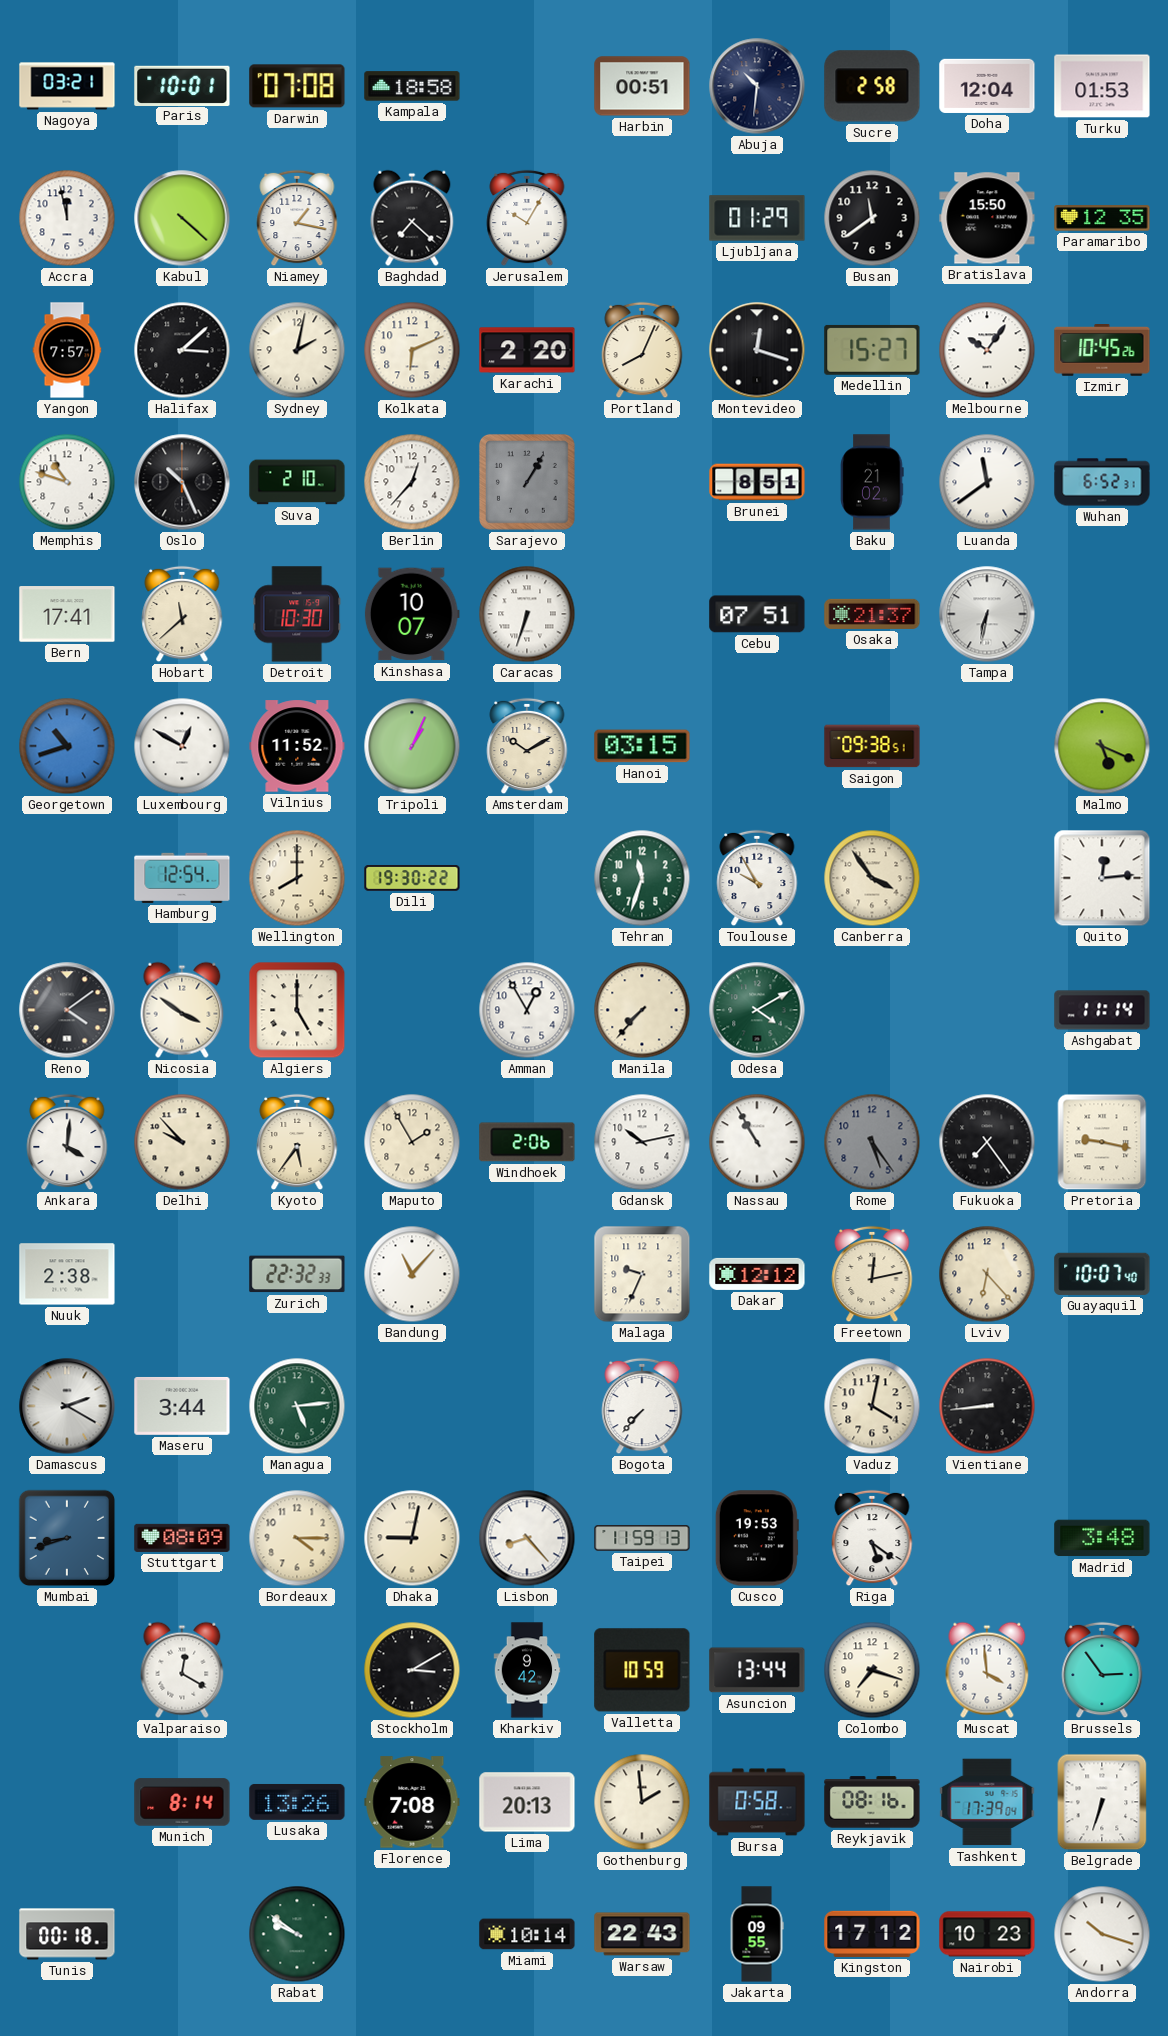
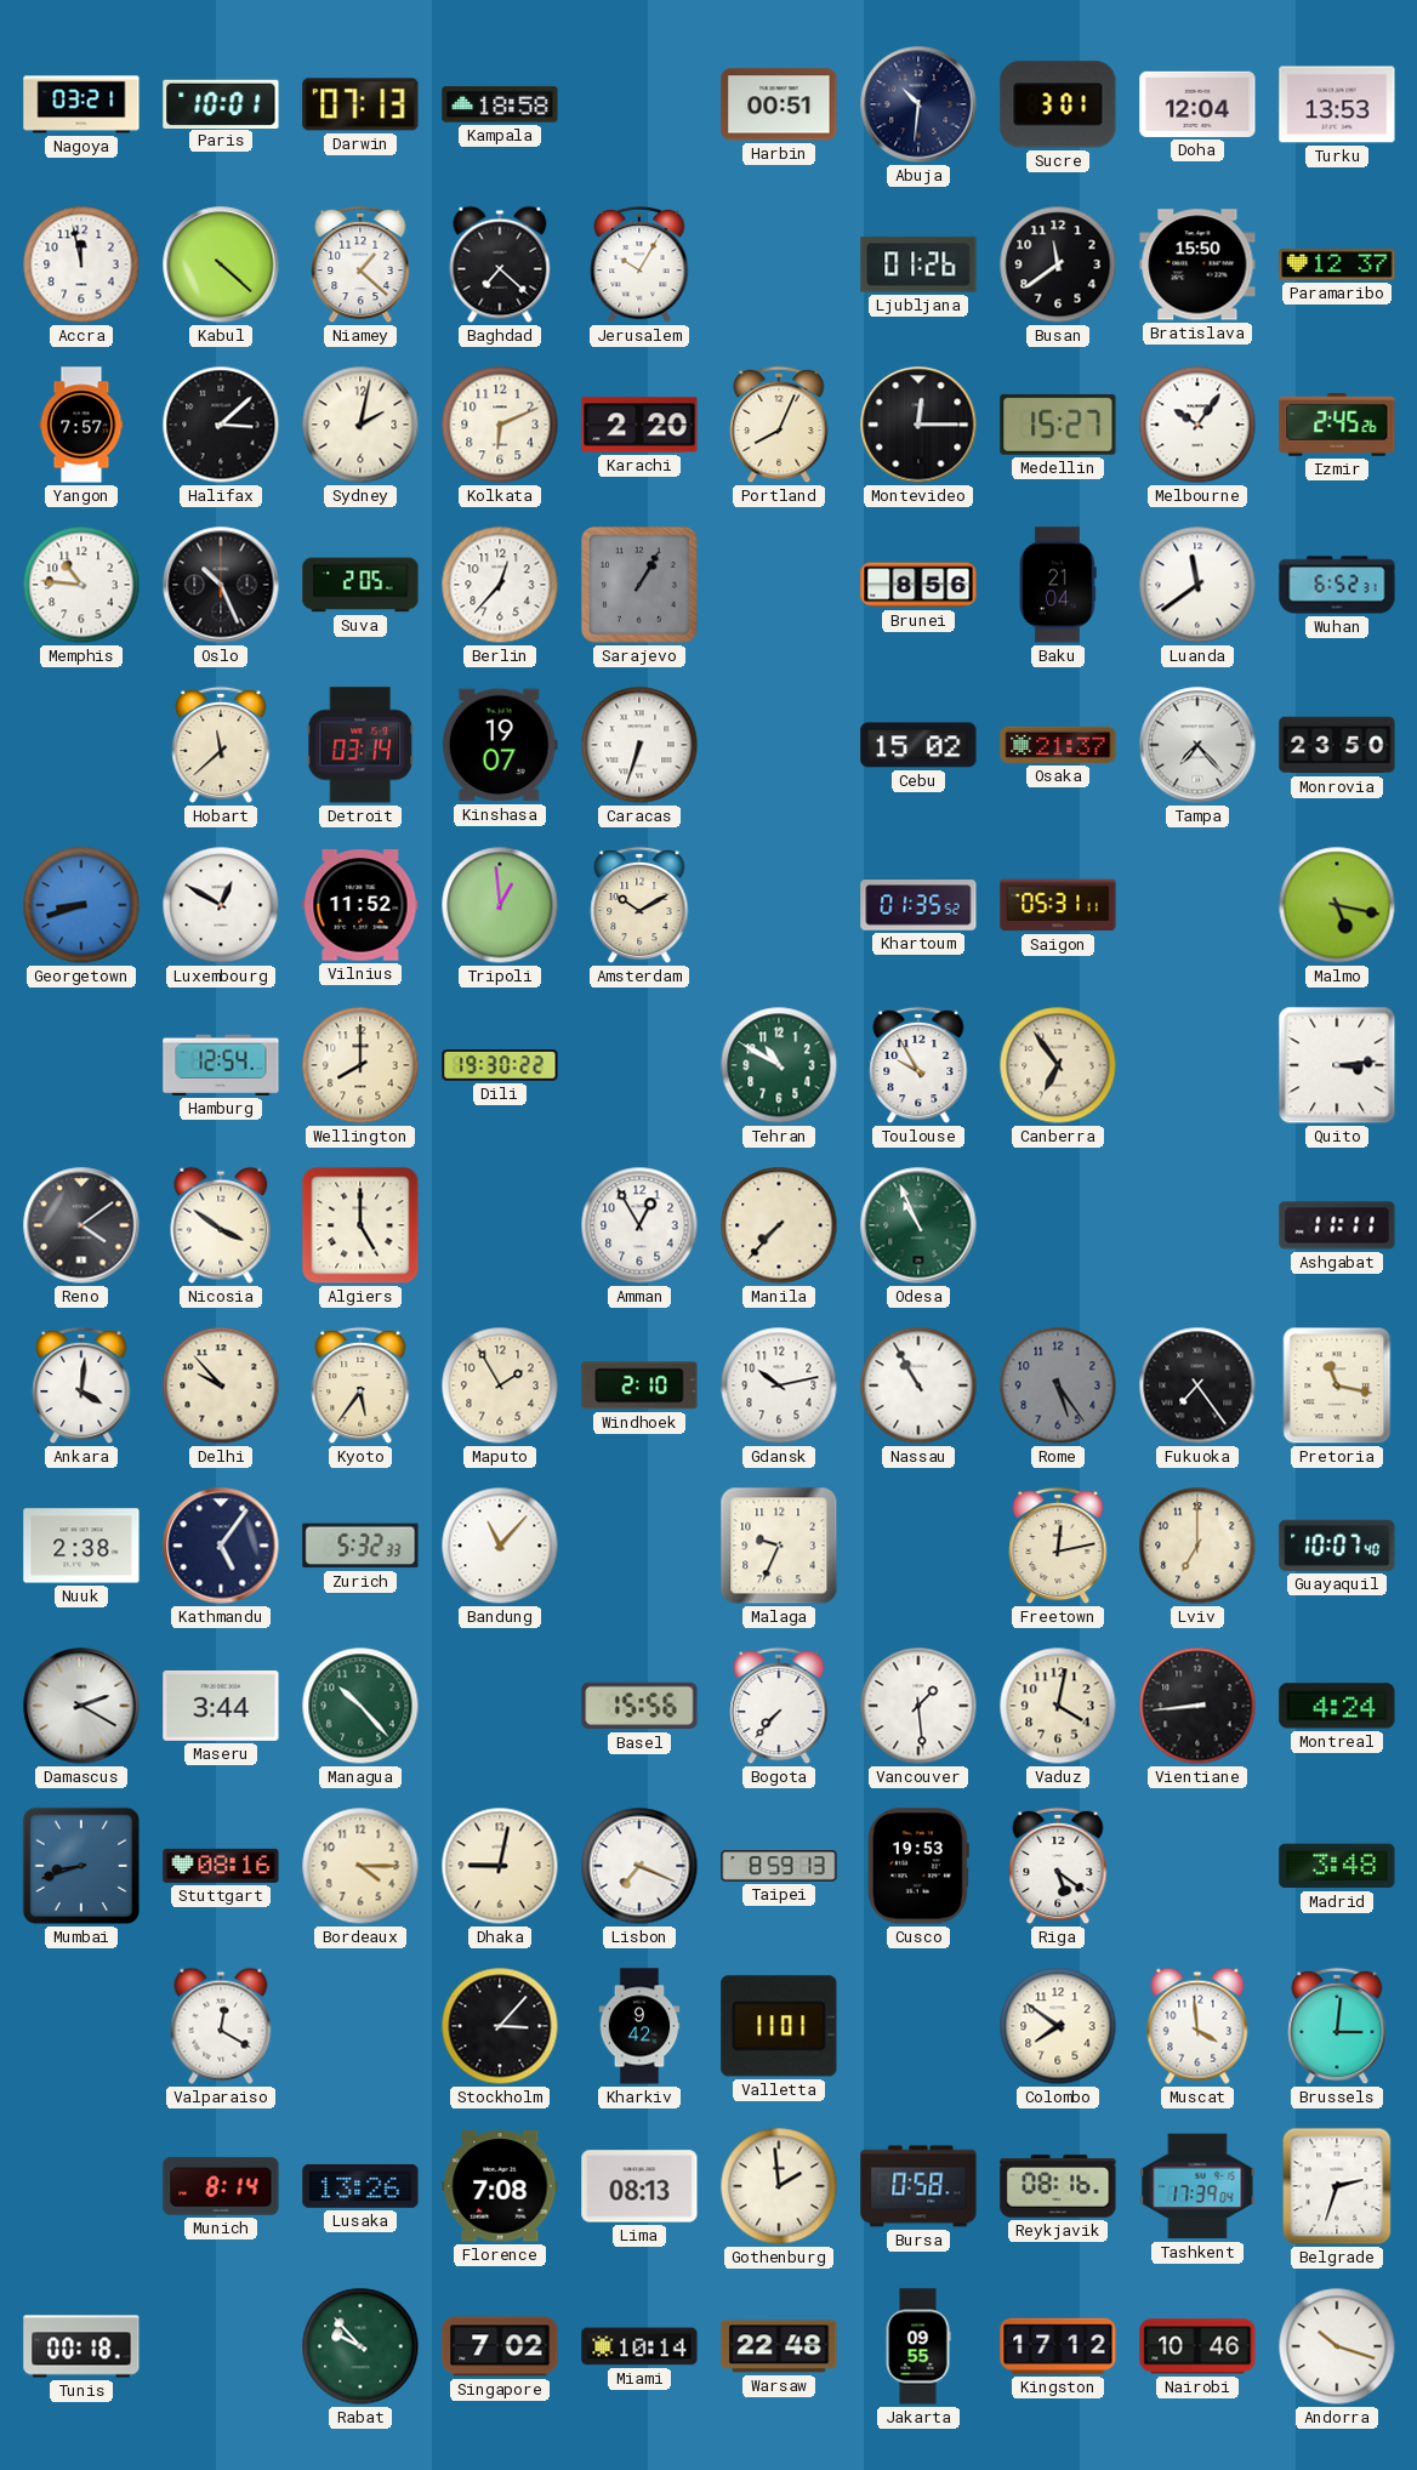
Darwin: 07:08 -> 07:13
Sucre: 2:58 -> 3:01
Turku: 01:53 -> 13:53
Niamey: 1:17 -> 1:22
Ljubljana: 01:29 -> 01:26
Paramaribo: 12:35 -> 12:37
Montevideo: 12:18 -> 12:15
Izmir: 10:45 -> 2:45
Memphis: 10:48 -> 10:46
Suva: 2:10 -> 2:05
Brunei: 8:51 -> 8:56
Baku: 21:02 -> 21:04
Bern: 17:41 -> none
Detroit: 10:30 -> 03:14
Kinshasa: 10:07 -> 19:07
Cebu: 07:51 -> 15:02
Tampa: 6:32 -> 7:23
Monrovia: none -> 23:50
Georgetown: 10:42 -> 8:42
Tripoli: 1:04 -> 12:59
Hanoi: 03:15 -> none
Khartoum: none -> 01:35
Saigon: 09:38 -> 05:31
Malmo: 5:19 -> 5:17
Tehran: 11:33 -> 10:50
Canberra: 3:54 -> 6:54
Quito: 12:14 -> 3:14
Odesa: 4:10 -> 10:56
Ashgabat: 11:14 -> 11:11
Windhoek: 2:06 -> 2:10
Pretoria: 9:17 -> 11:17
Kathmandu: none -> 5:06
Zurich: 22:32 -> 5:32
Dakar: 12:12 -> none
Lviv: 6:23 -> 7:00
Managua: 5:14 -> 10:23
Basel: none -> 15:56
Vancouver: none -> 1:29
Montreal: none -> 4:24
Stuttgart: 08:09 -> 08:16
Lisbon: 8:23 -> 7:19
Taipei: 11:59 -> 8:59
Stockholm: 3:10 -> 3:07
Valletta: 10:59 -> 11:01
Asuncion: 13:44 -> none
Colombo: 7:18 -> 7:51
Brussels: 2:54 -> 3:01
Lima: 20:13 -> 08:13
Belgrade: 6:33 -> 2:33
Rabat: 9:51 -> 9:53
Singapore: none -> 7:02
Warsaw: 22:43 -> 22:48
Nairobi: 10:23 -> 10:46
